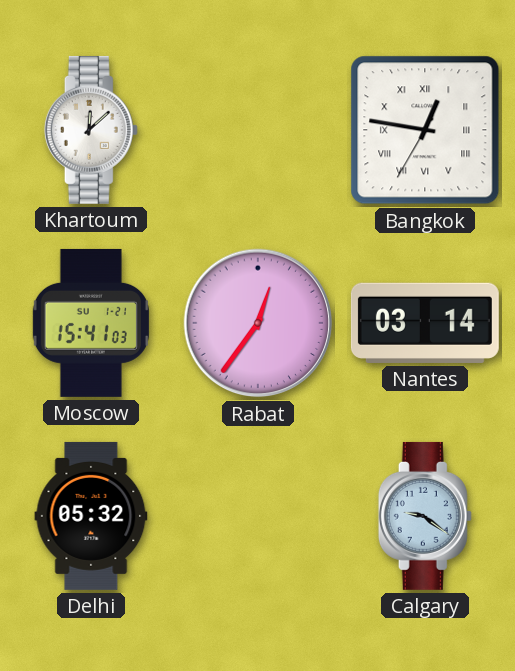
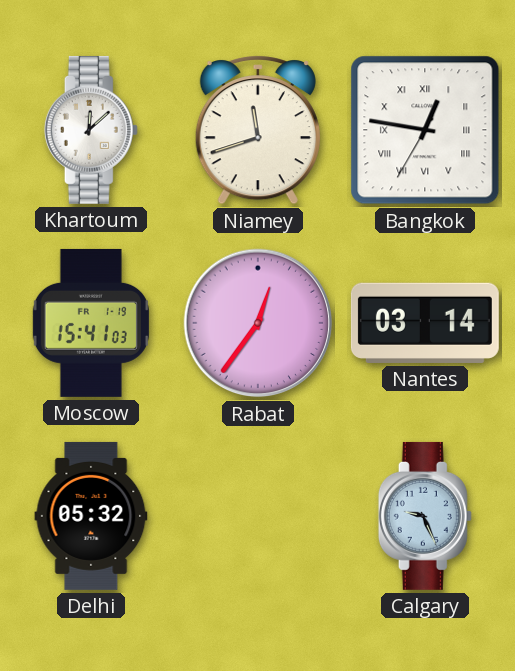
Niamey: none -> 11:42
Moscow date: SU 1-21 -> FR 1-19
Calgary: 9:21 -> 9:26
